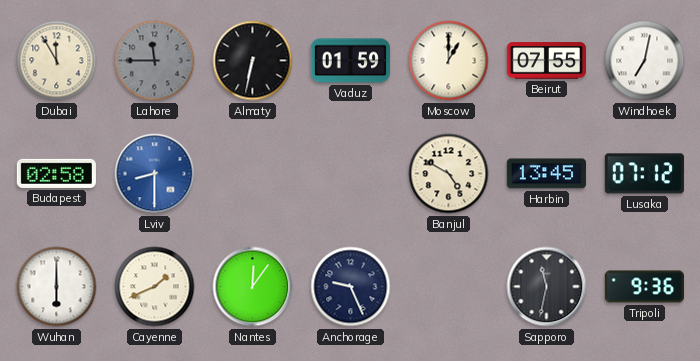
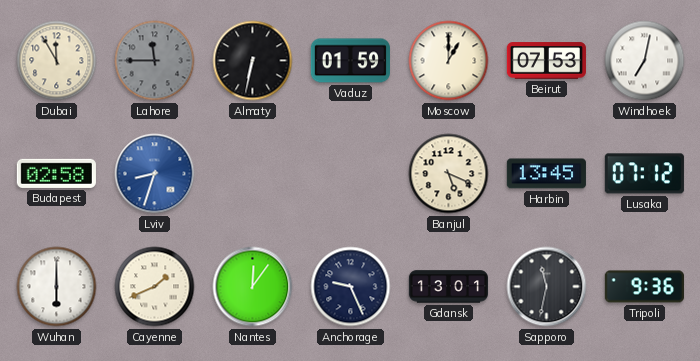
Beirut: 07:55 -> 07:53
Lviv: 8:30 -> 8:33
Banjul: 4:50 -> 5:19
Gdansk: none -> 13:01
